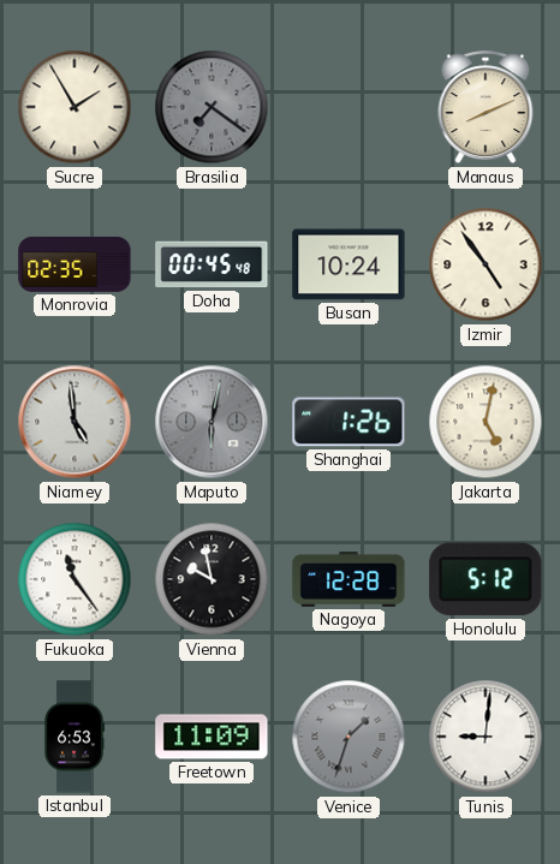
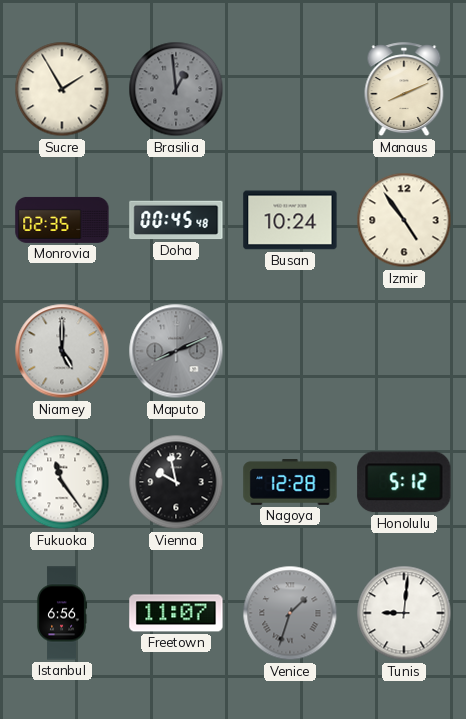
Brasilia: 7:21 -> 12:59
Niamey: 4:59 -> 5:00
Maputo: 6:02 -> 8:11
Shanghai: 1:26 -> none
Jakarta: 5:02 -> none
Istanbul: 6:53 -> 6:56
Freetown: 11:09 -> 11:07
